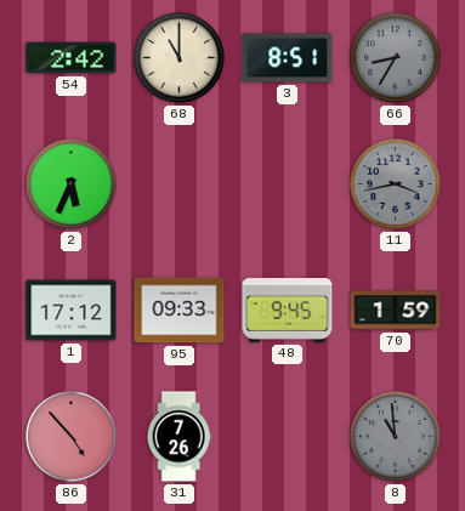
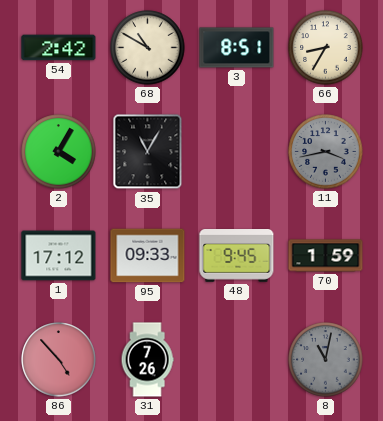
68: 11:00 -> 10:50
66 dial: grey -> cream
2: 5:34 -> 4:05
35: none -> 11:05
8: 10:59 -> 11:02
